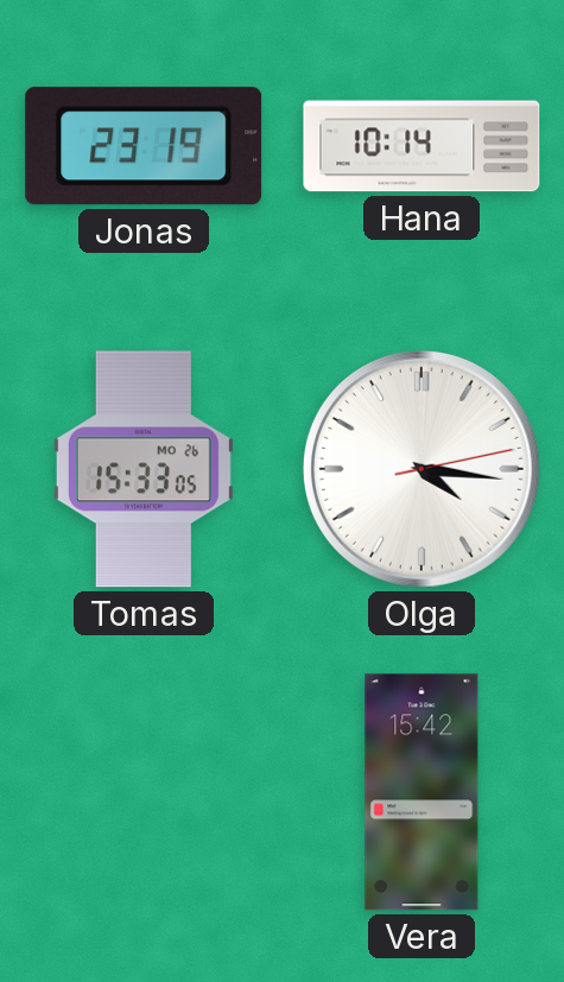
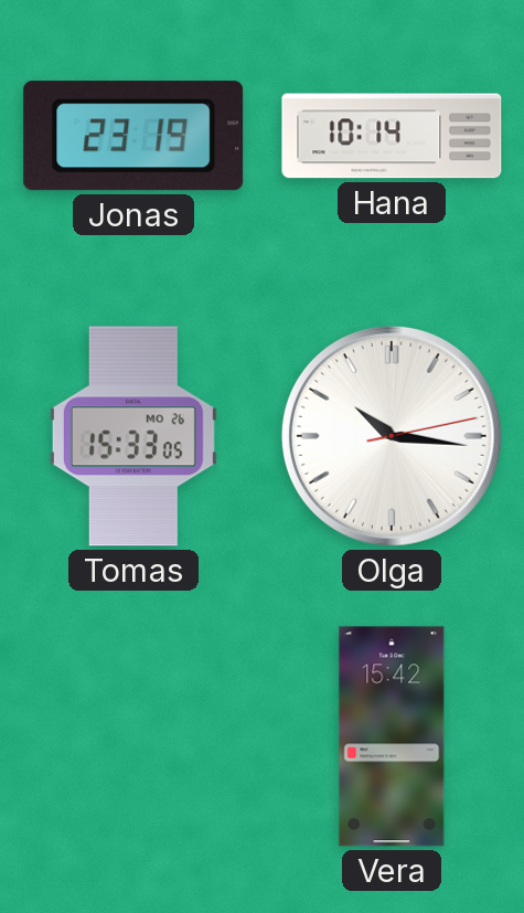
Olga: 4:16 -> 10:16
